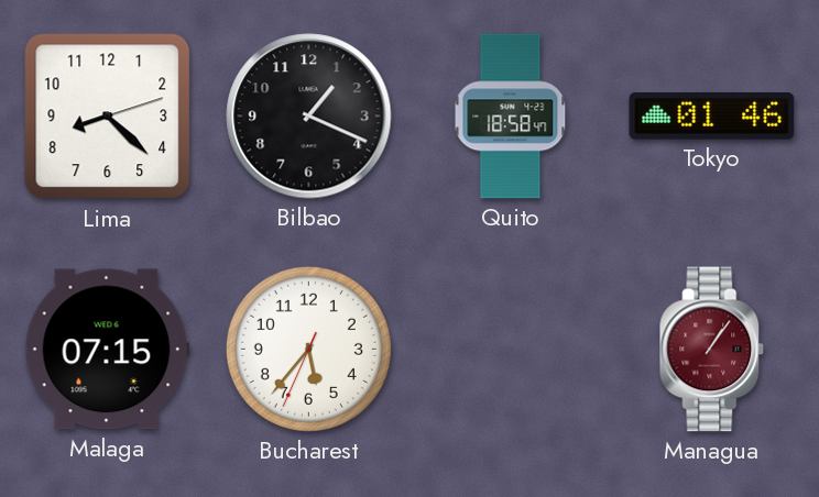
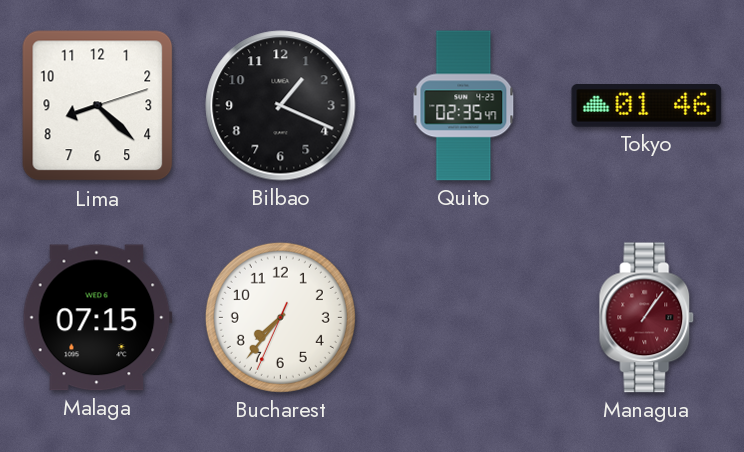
Quito: 18:58 -> 02:35
Bucharest: 5:36 -> 7:36
